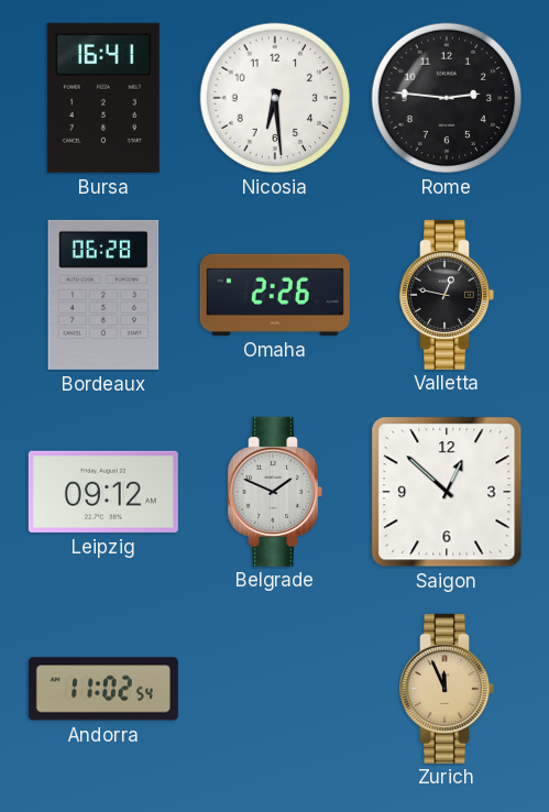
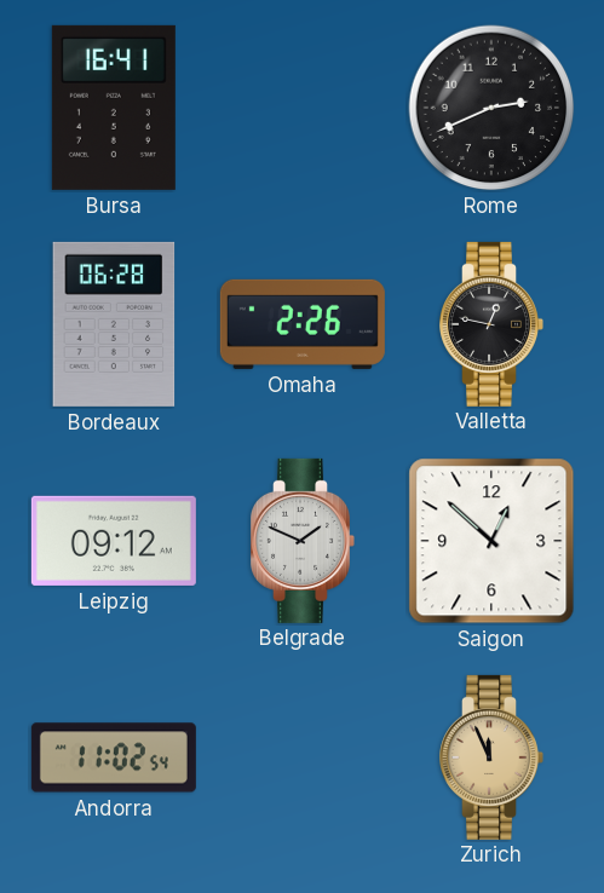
Nicosia: 6:29 -> none
Rome: 2:46 -> 2:41
